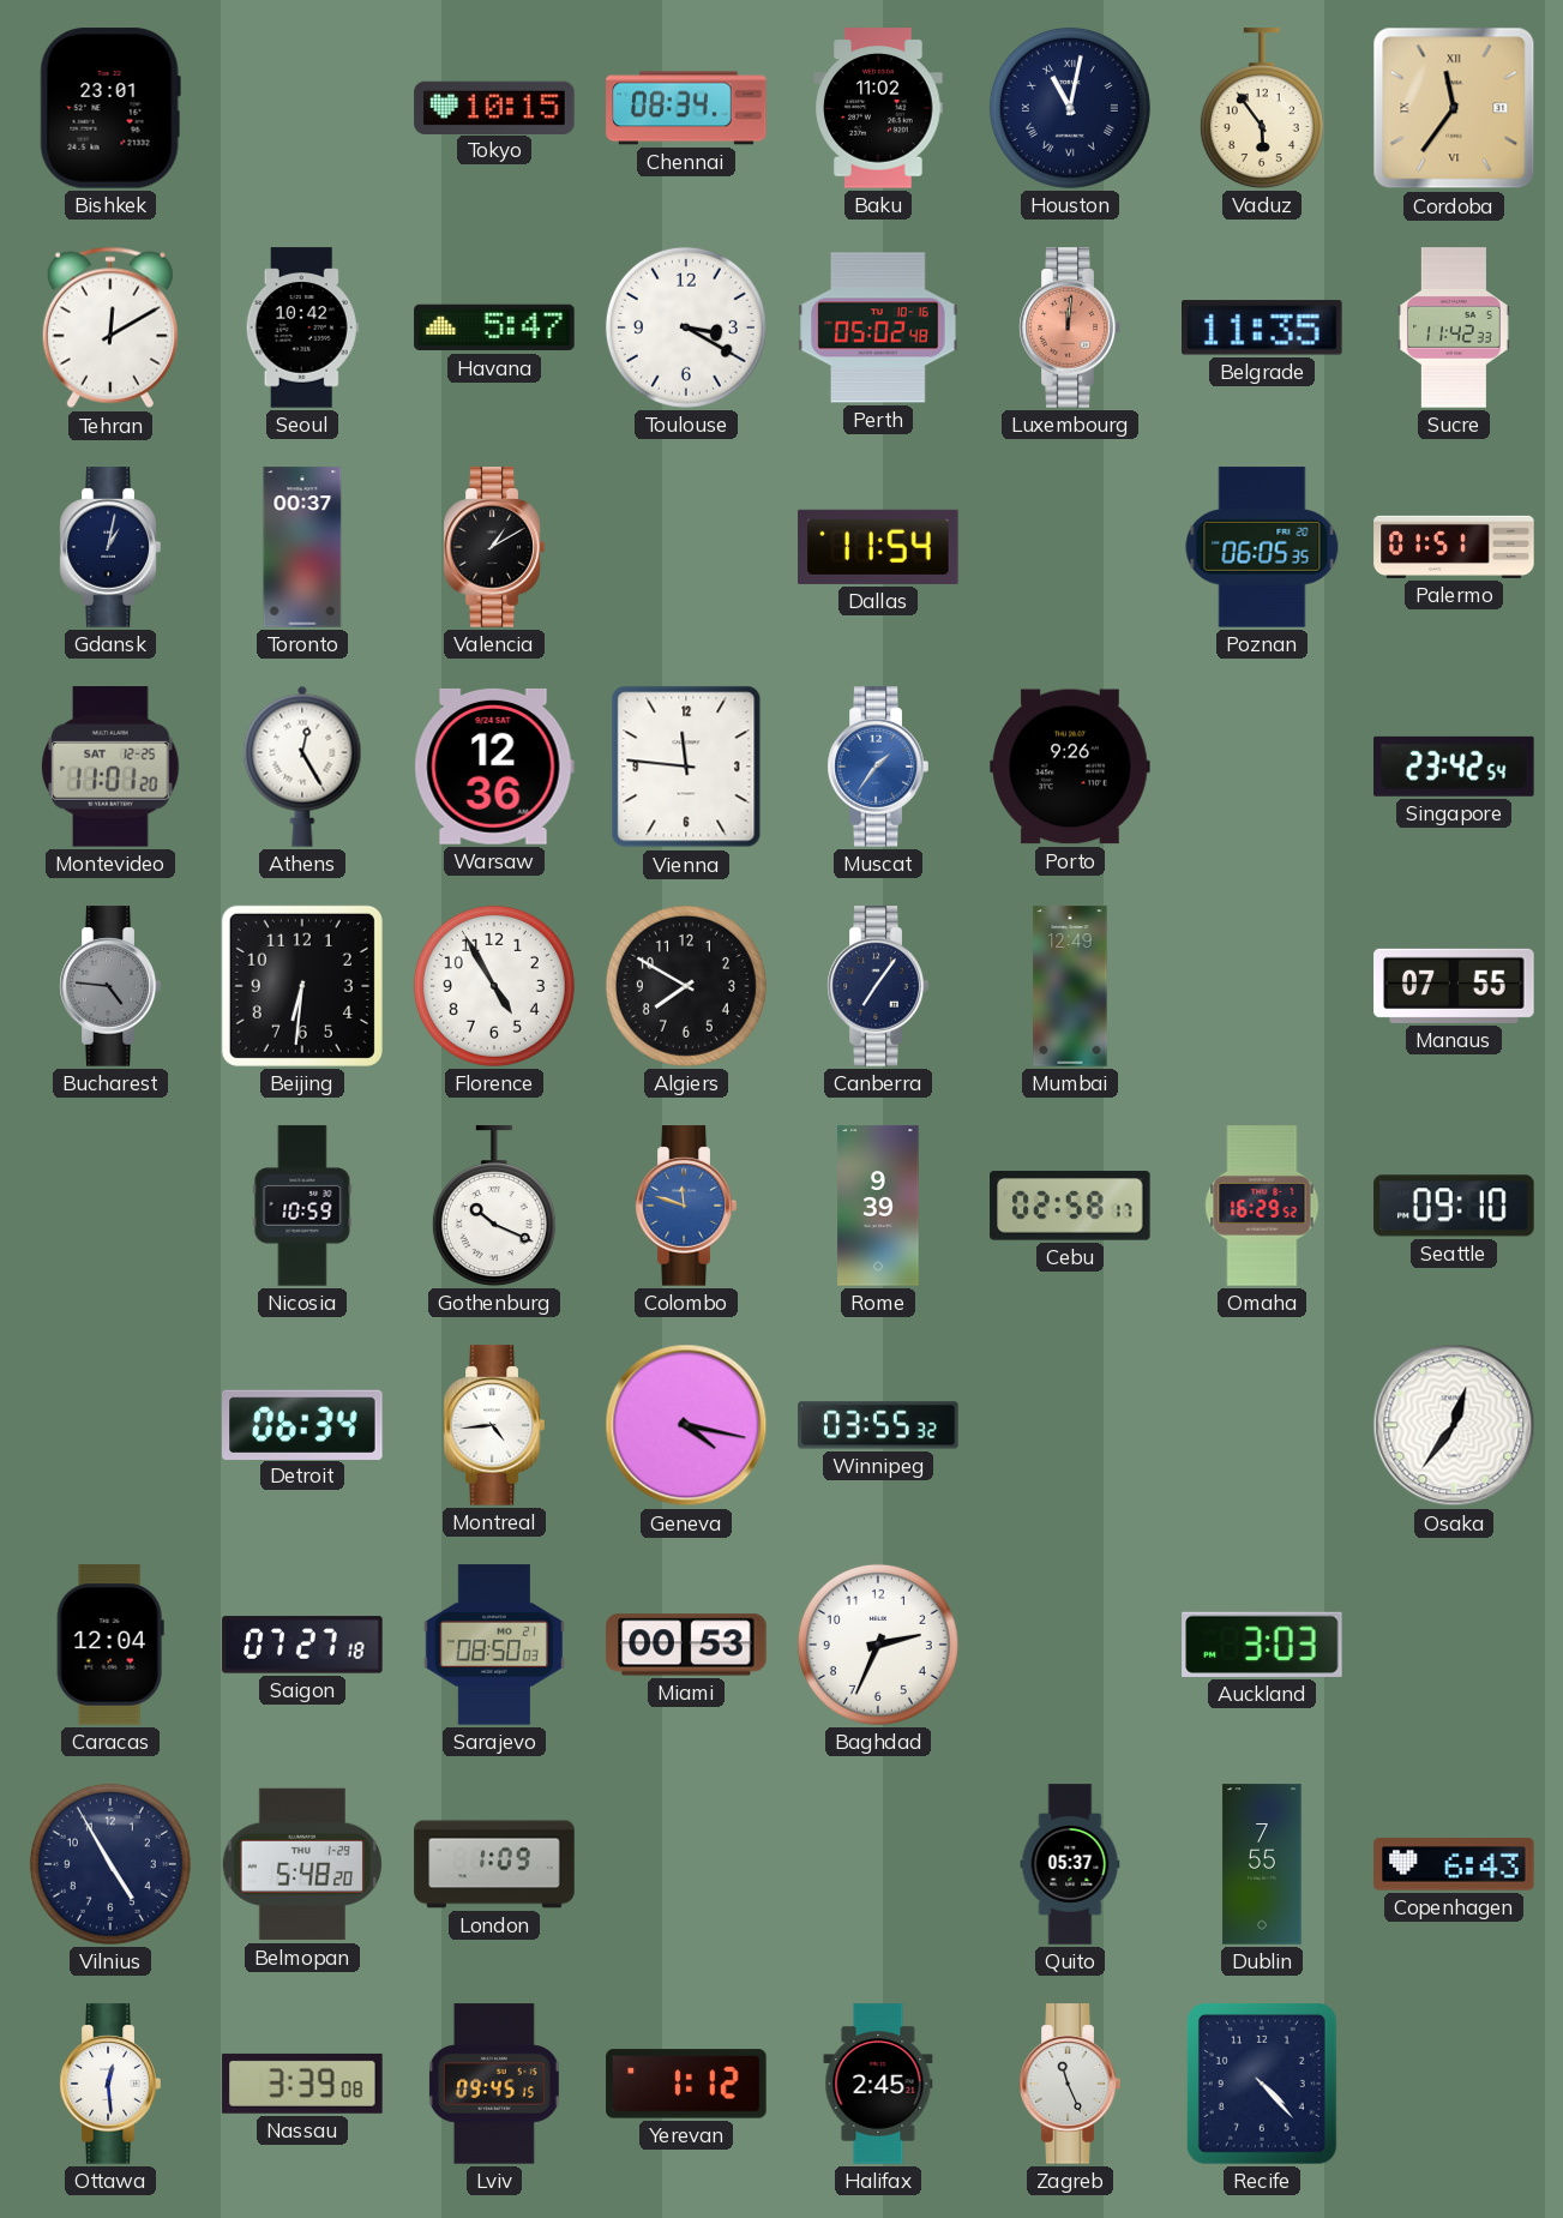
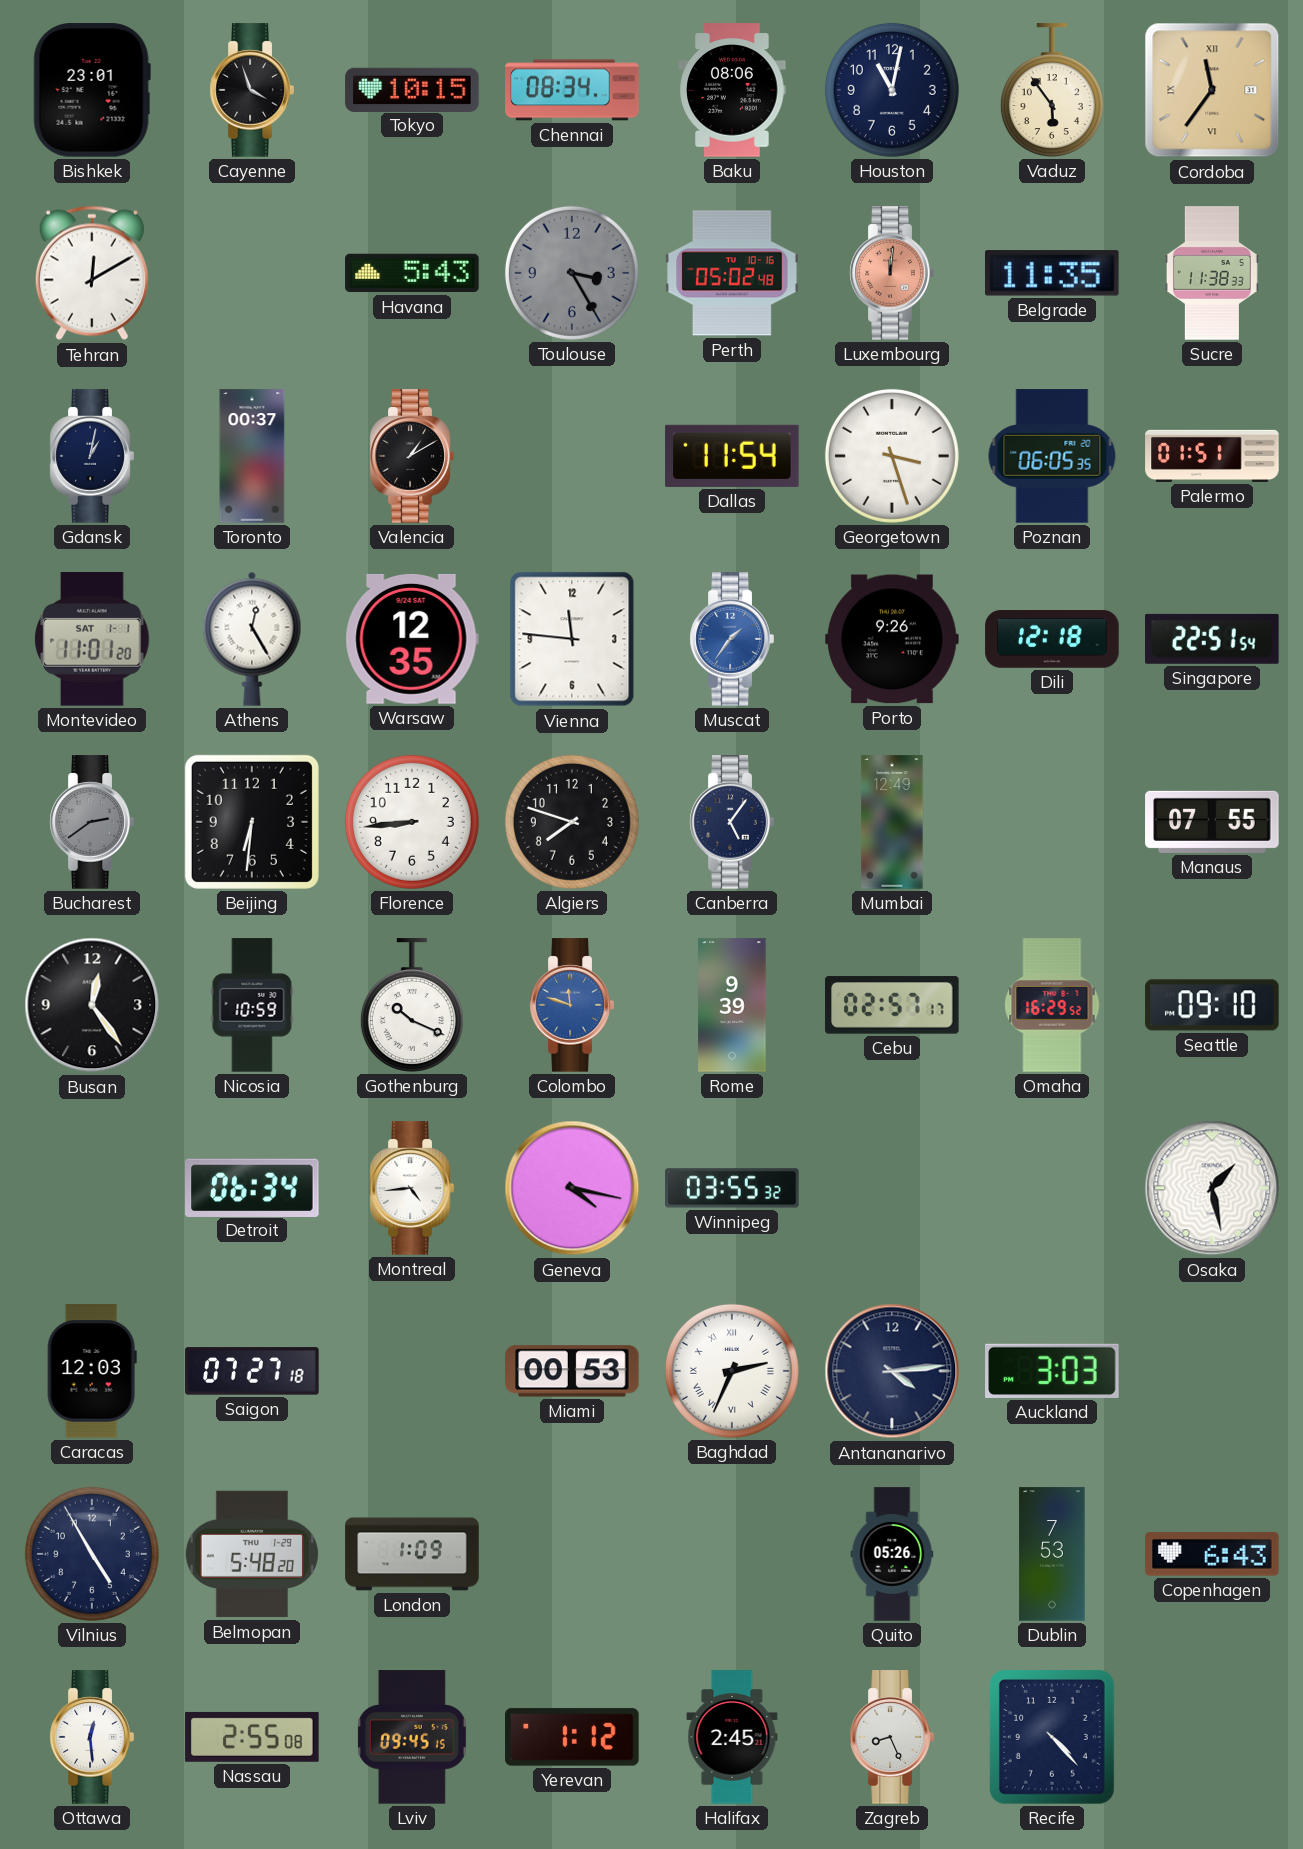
Cayenne: none -> 3:57
Baku: 11:02 -> 08:06
Houston numerals: Roman -> Arabic
Seoul: 10:42 -> none
Havana: 5:47 -> 5:43
Toulouse: 3:20 -> 3:25
Toulouse dial: white -> grey
Sucre: 11:42 -> 11:38
Georgetown: none -> 3:27
Montevideo date: SAT 12-25 -> SAT 1-1
Warsaw: 12:36 -> 12:35
Dili: none -> 12:18
Singapore: 23:42 -> 22:51
Bucharest: 4:46 -> 2:39
Florence: 4:55 -> 8:44
Algiers: 7:50 -> 7:48
Canberra: 7:06 -> 5:06
Busan: none -> 12:24
Cebu: 02:58 -> 02:57
Osaka: 12:36 -> 1:28
Caracas: 12:04 -> 12:03
Sarajevo: 08:50 -> none
Baghdad numerals: Arabic -> Roman
Antananarivo: none -> 4:14
Quito: 05:37 -> 05:26
Dublin: 7:55 -> 7:53
Nassau: 3:39 -> 2:55
Zagreb: 11:26 -> 8:26
